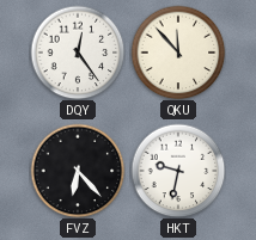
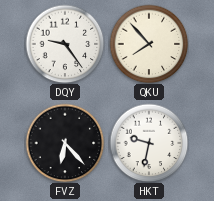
DQY: 12:24 -> 9:24
QKU: 11:53 -> 7:53
